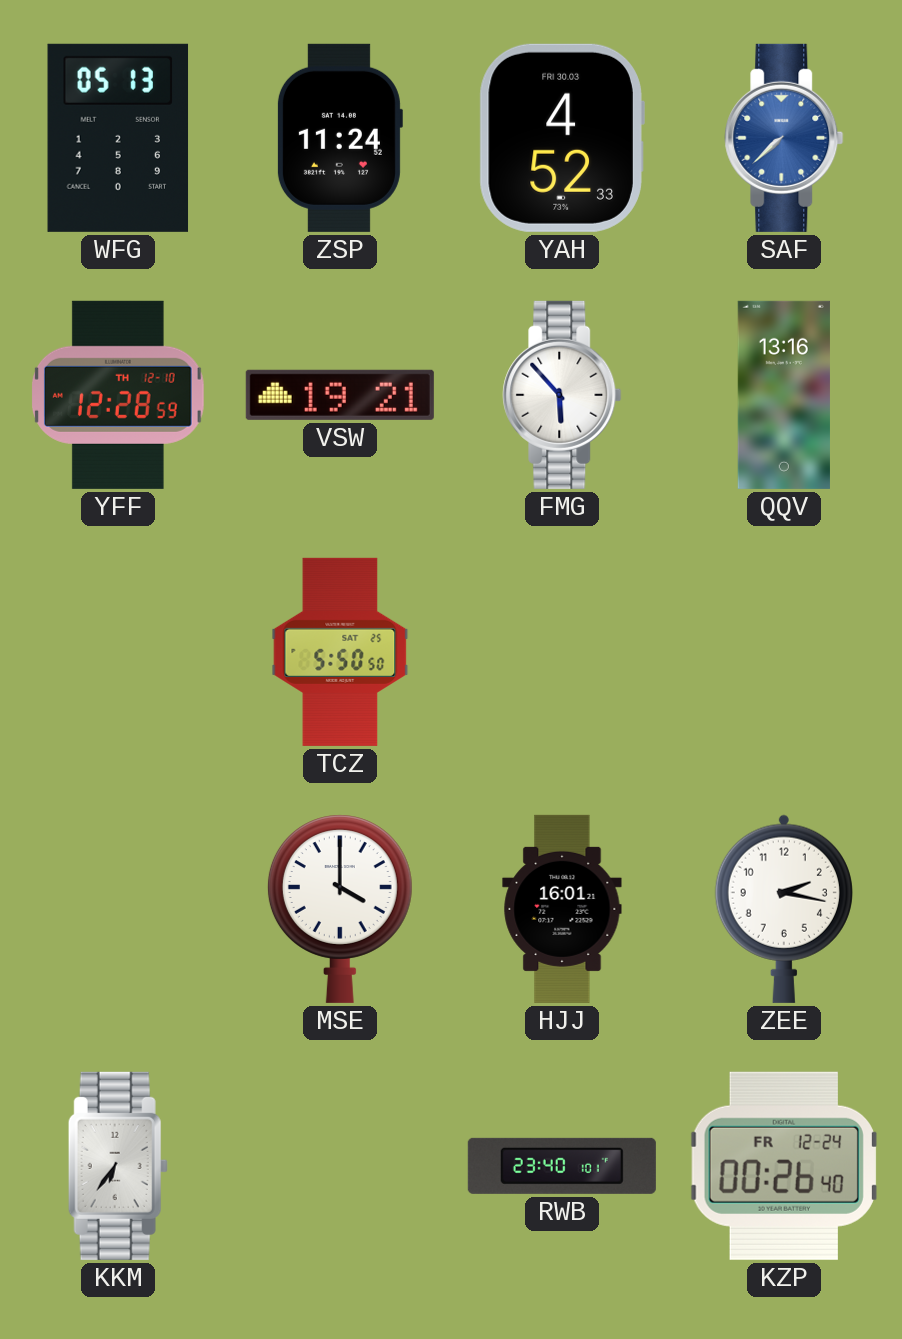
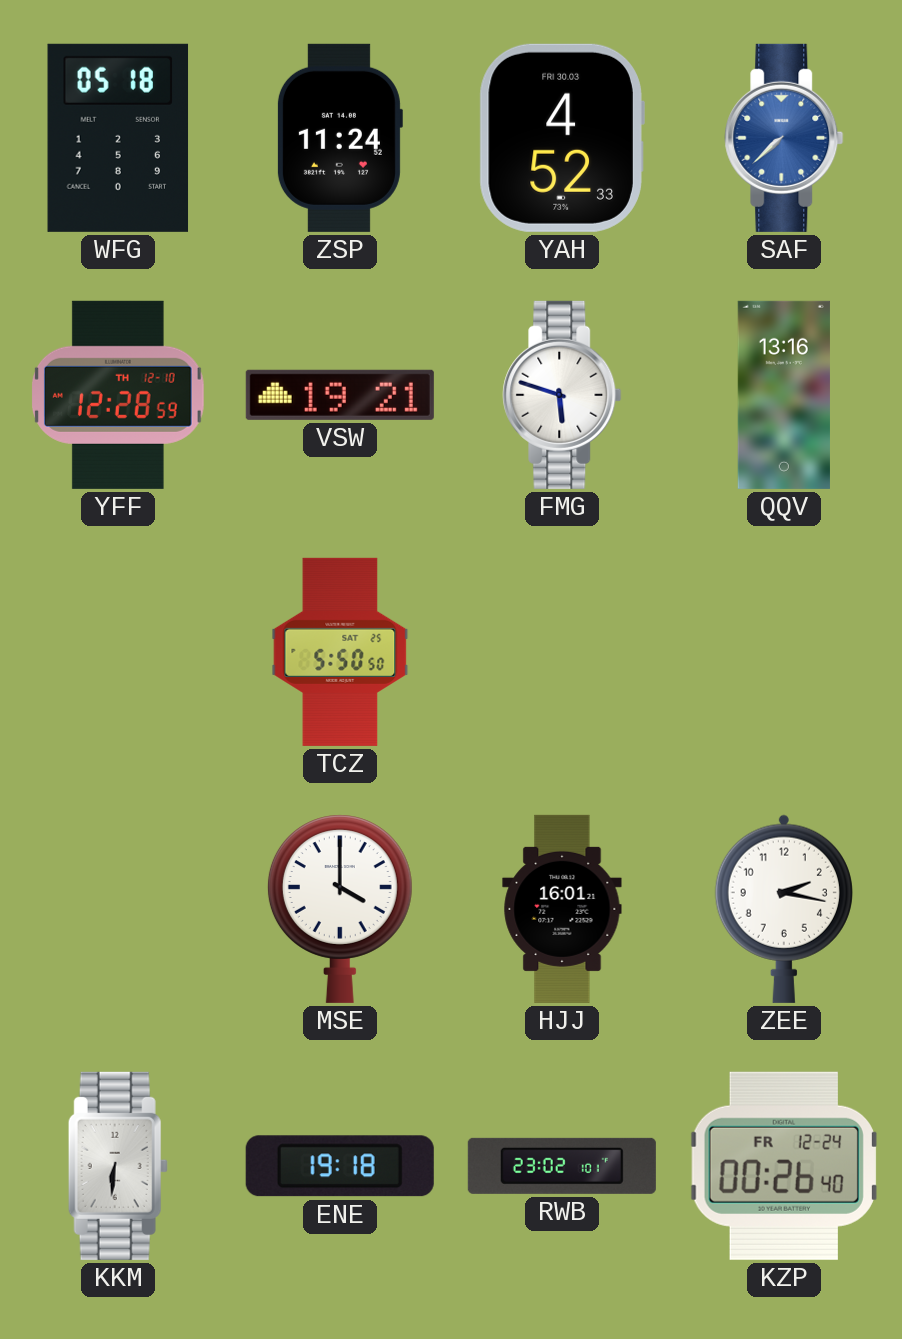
WFG: 05:13 -> 05:18
FMG: 5:53 -> 5:48
KKM: 6:36 -> 6:31
ENE: none -> 19:18
RWB: 23:40 -> 23:02
